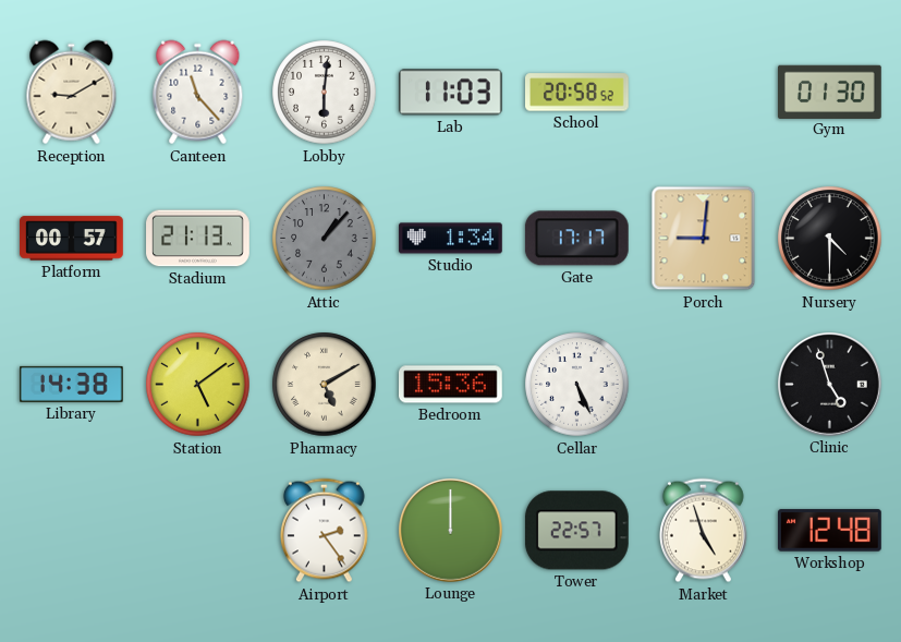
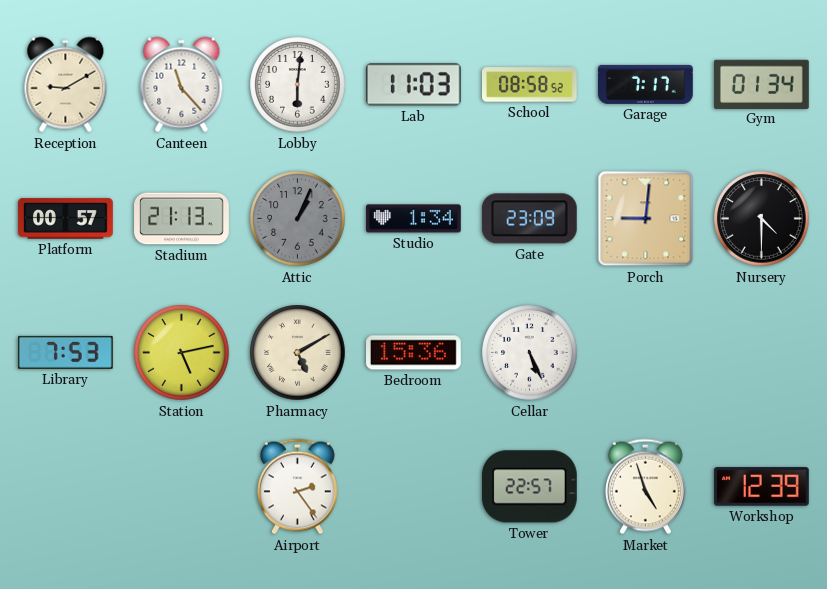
School: 20:58 -> 08:58
Garage: none -> 7:17
Gym: 01:30 -> 01:34
Attic: 1:07 -> 1:04
Gate: 17:17 -> 23:09
Library: 14:38 -> 7:53
Station: 5:09 -> 5:13
Clinic: 4:57 -> none
Lounge: 12:00 -> none
Workshop: 12:48 -> 12:39
